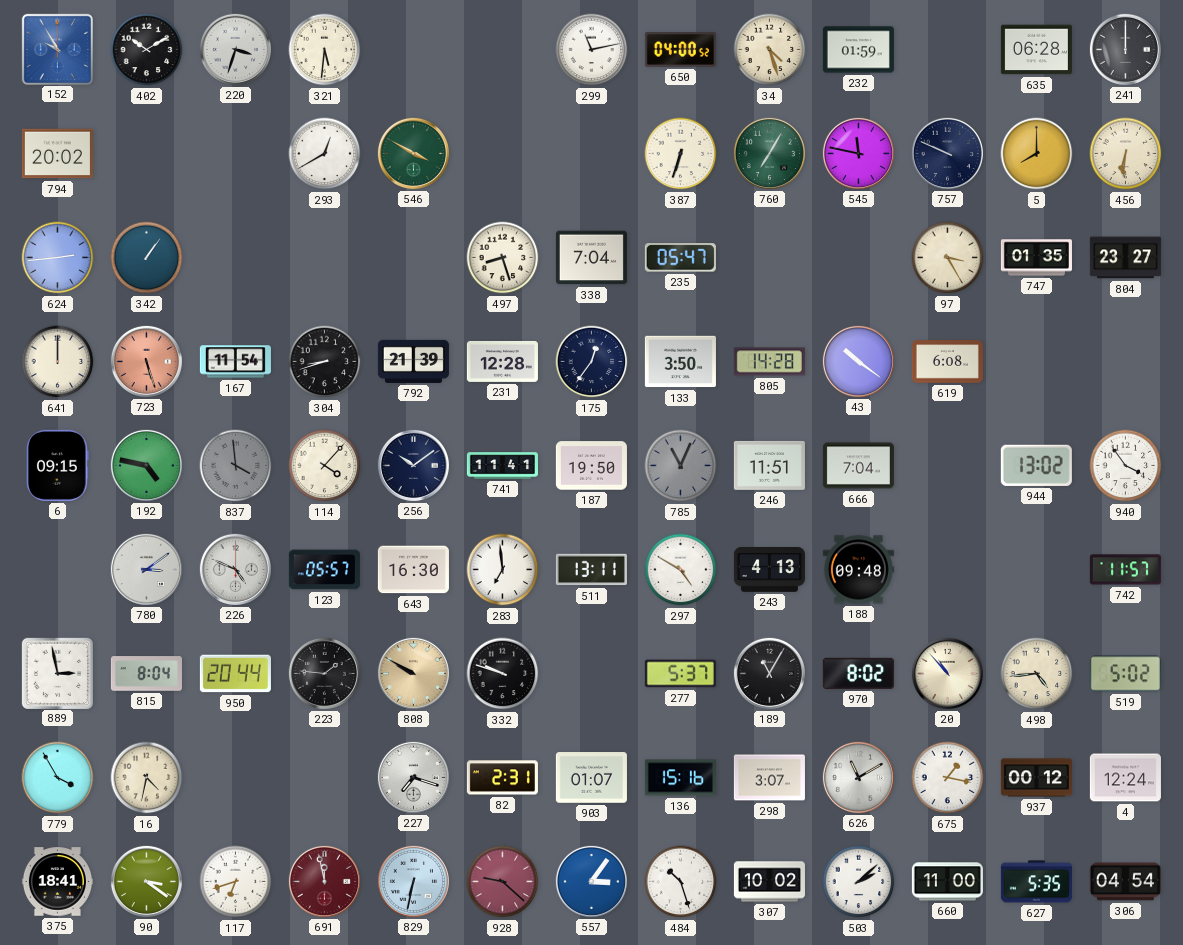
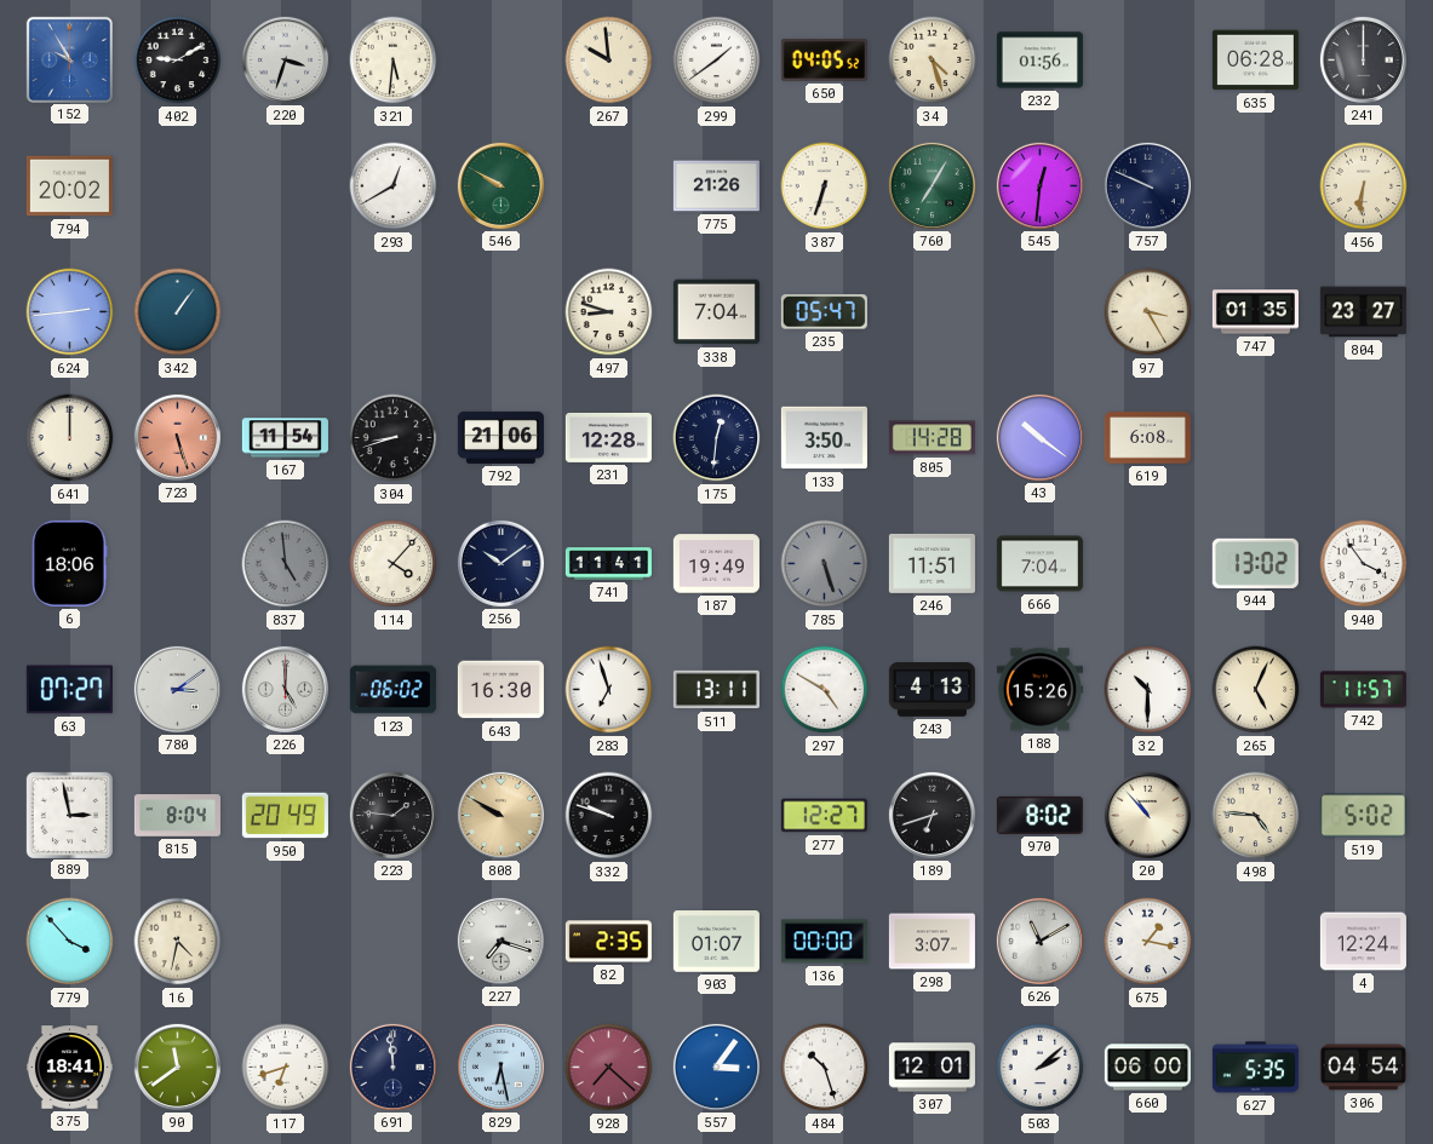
402: 10:10 -> 9:10
267: none -> 9:59
299: 11:13 -> 1:39
650: 04:00 -> 04:05
232: 01:59 -> 01:56
546: 3:50 -> 9:50
775: none -> 21:26
545: 11:47 -> 12:31
5: 8:00 -> none
497: 8:27 -> 8:48
792: 21:39 -> 21:06
175: 12:36 -> 12:31
6: 09:15 -> 18:06
192: 4:47 -> none
837: 3:59 -> 4:59
187: 19:50 -> 19:49
785: 11:04 -> 5:27
63: none -> 07:27
226: 4:49 -> 5:00
123: 05:57 -> 06:02
283: 6:59 -> 6:57
188: 09:48 -> 15:26
32: none -> 10:30
265: none -> 5:04
950: 20:44 -> 20:49
277: 5:37 -> 12:27
189: 11:05 -> 6:42
498: 4:44 -> 4:46
779: 3:55 -> 3:53
82: 2:31 -> 2:35
136: 15:16 -> 00:00
937: 00:12 -> none
90: 3:21 -> 11:39
691: 11:58 -> 11:59
691 dial: burgundy -> navy
829: 6:32 -> 6:28
928: 9:22 -> 7:22
307: 10:02 -> 12:01
660: 11:00 -> 06:00
